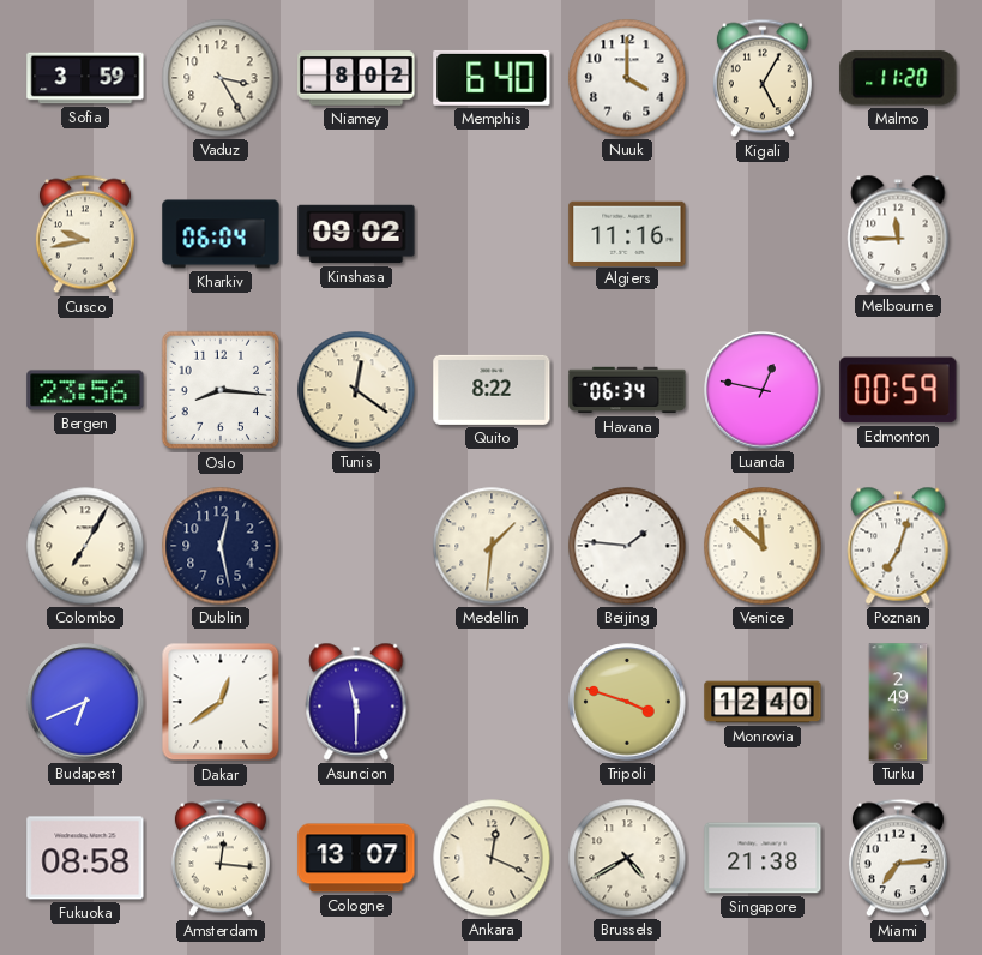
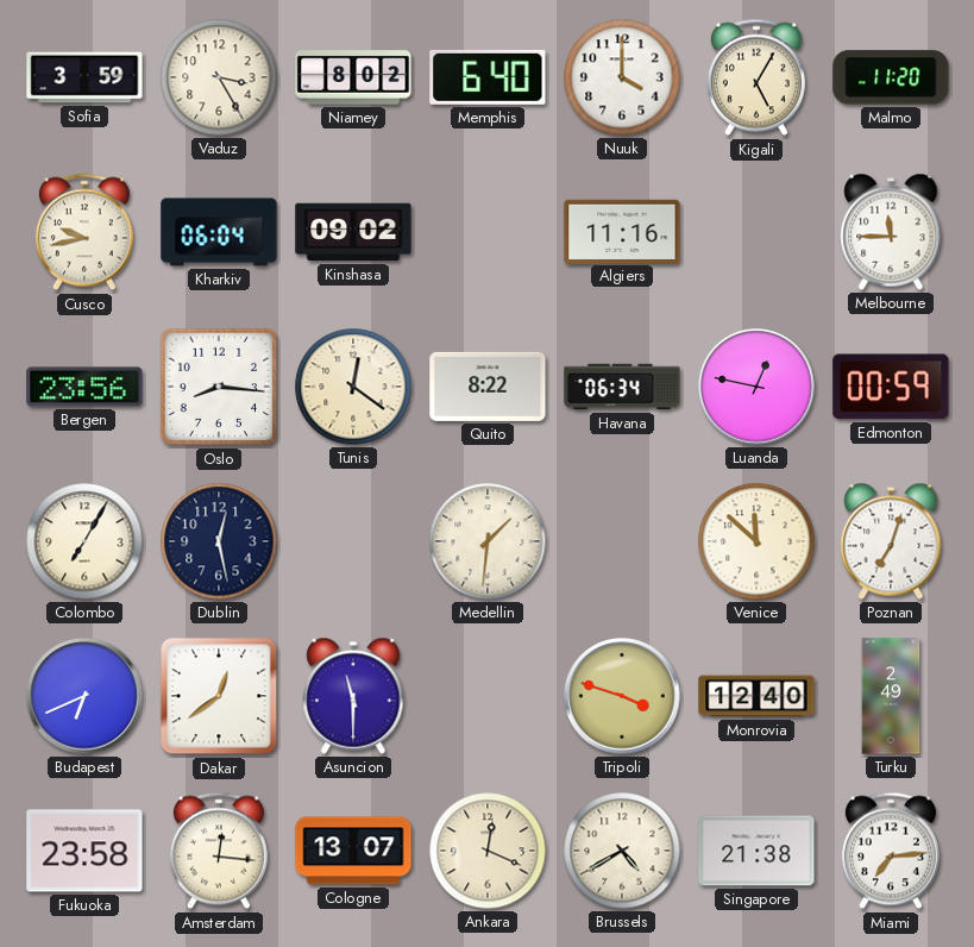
Beijing: 1:46 -> none
Fukuoka: 08:58 -> 23:58
